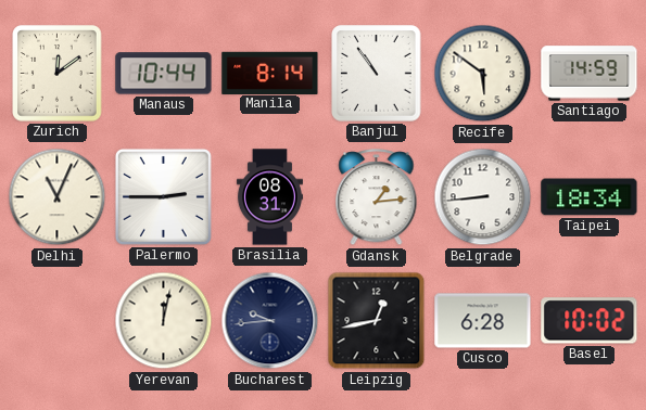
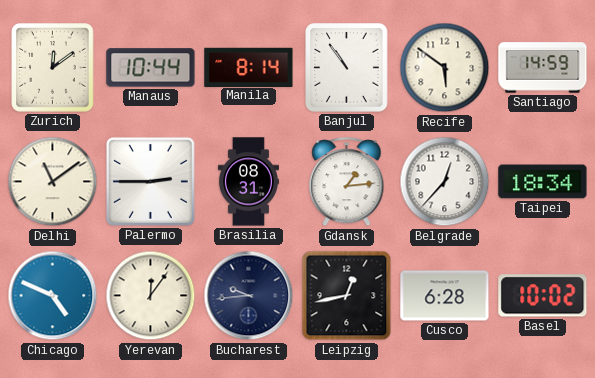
Delhi: 11:04 -> 11:09
Belgrade: 8:44 -> 12:37
Chicago: none -> 4:49
Yerevan: 12:02 -> 12:06
